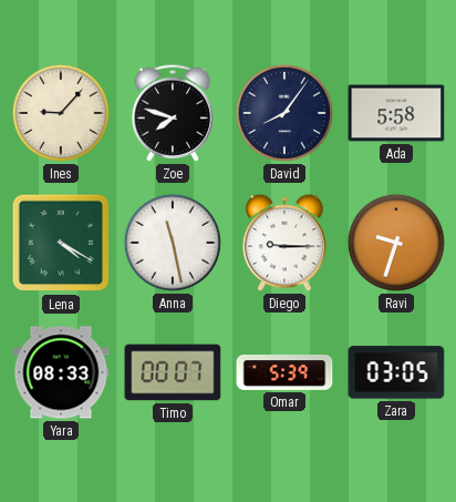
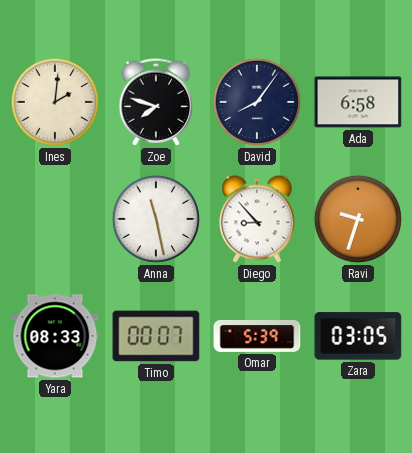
Ines: 9:07 -> 2:01
Ada: 5:58 -> 6:58
Lena: 4:20 -> none
Diego: 9:15 -> 8:53
